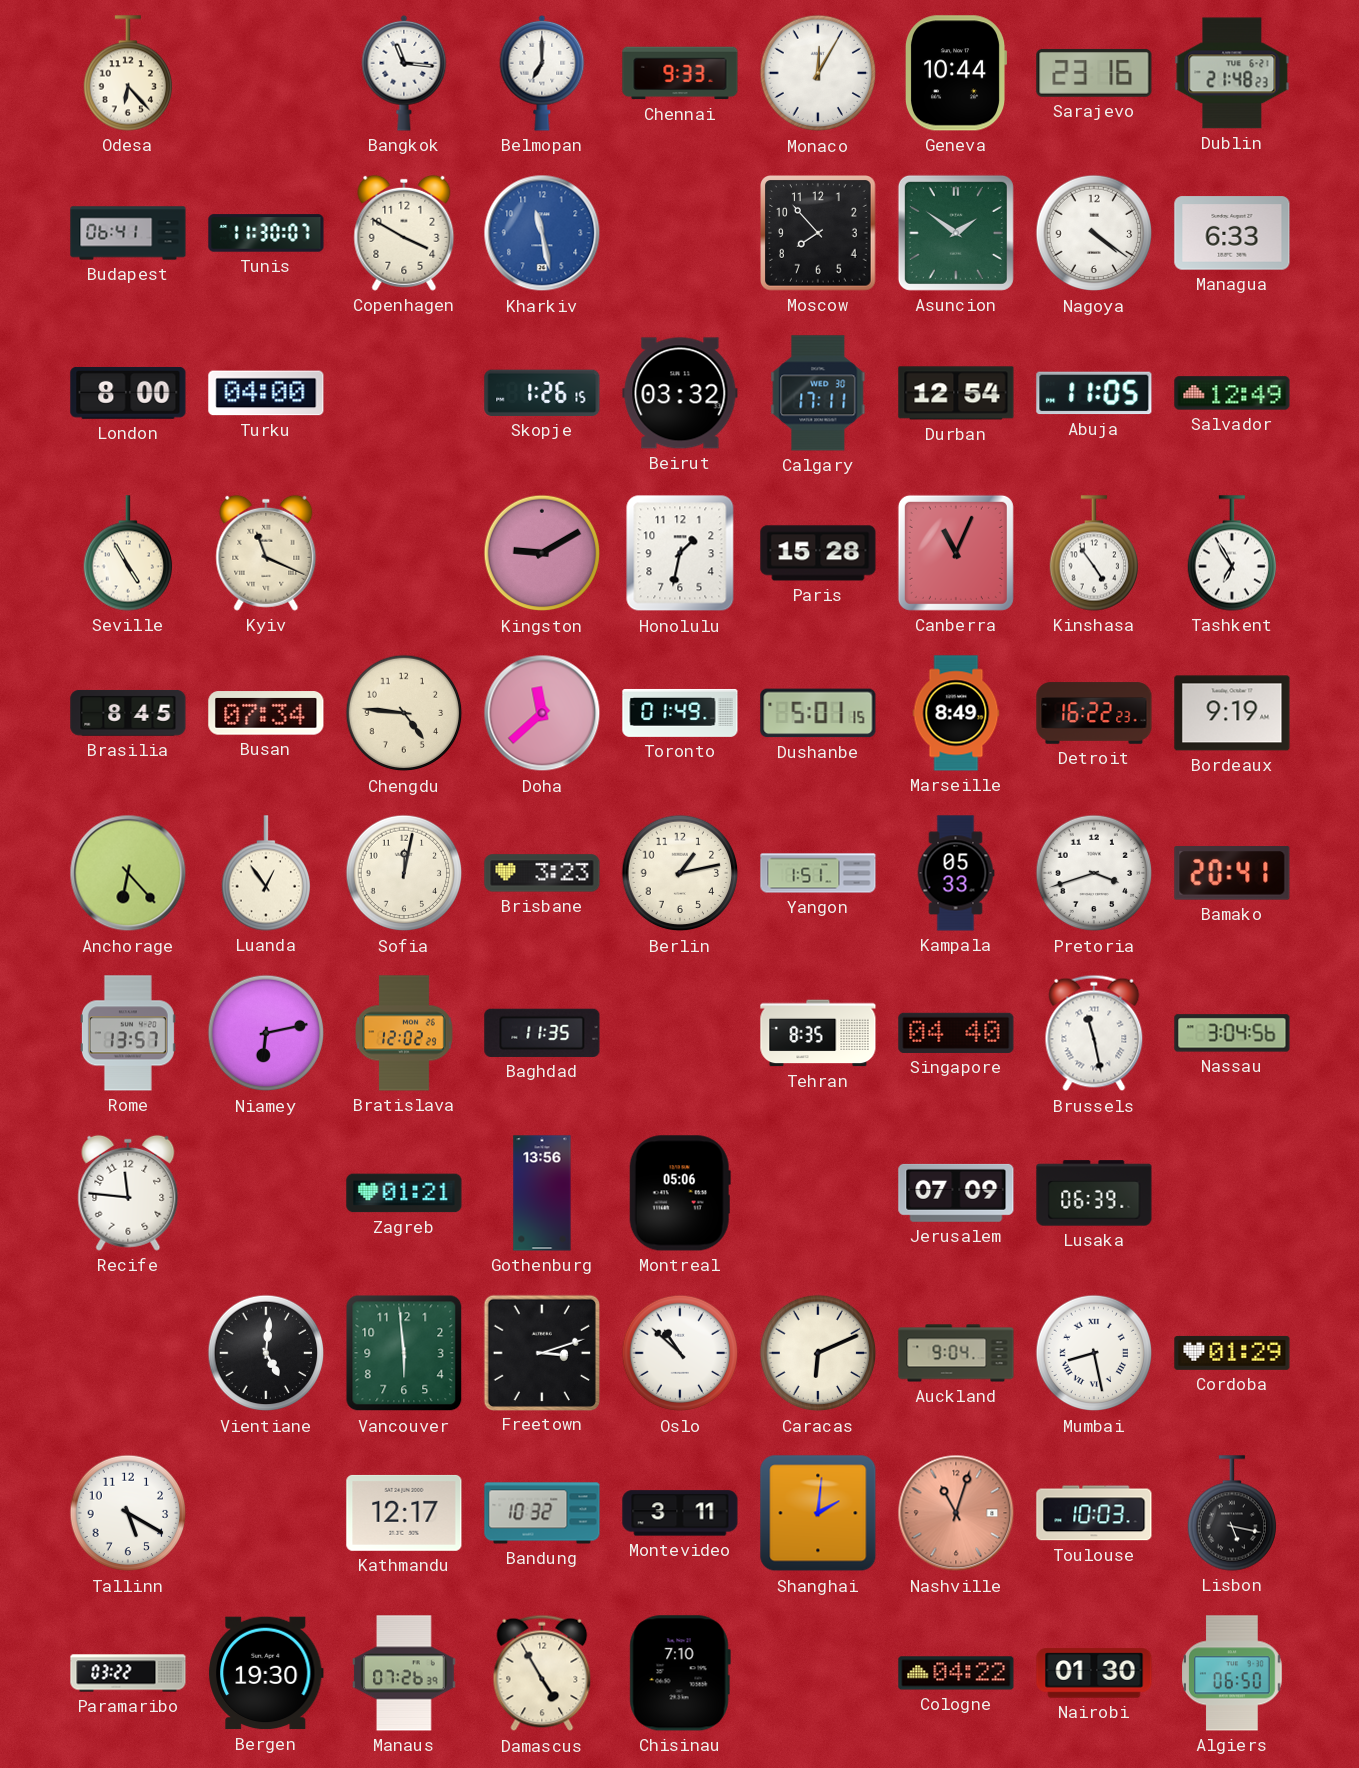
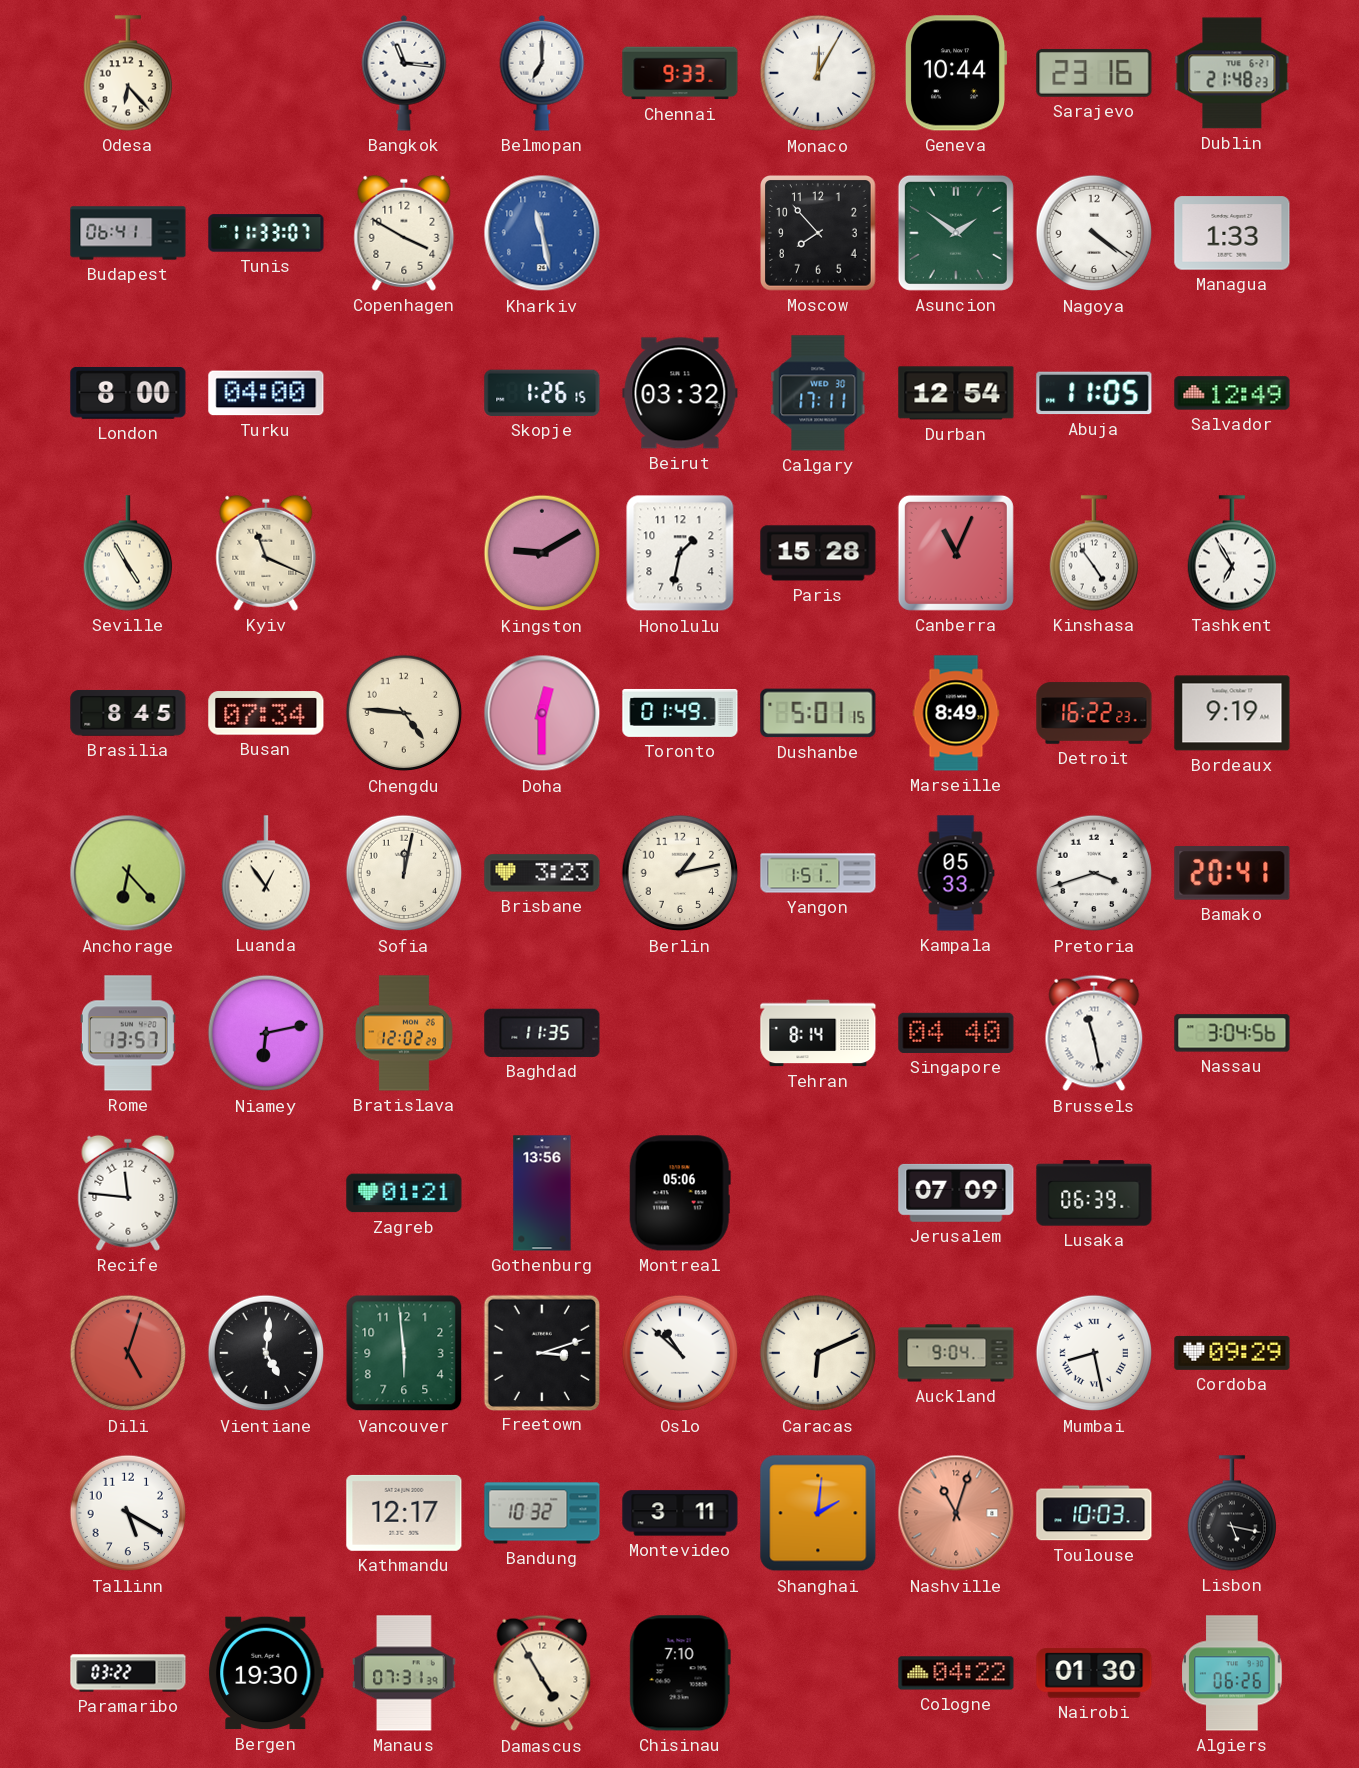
Tunis: 11:30 -> 11:33
Managua: 6:33 -> 1:33
Doha: 11:38 -> 12:30
Tehran: 8:35 -> 8:14
Dili: none -> 5:03
Cordoba: 01:29 -> 09:29
Manaus: 07:26 -> 07:31
Algiers: 06:50 -> 06:26
